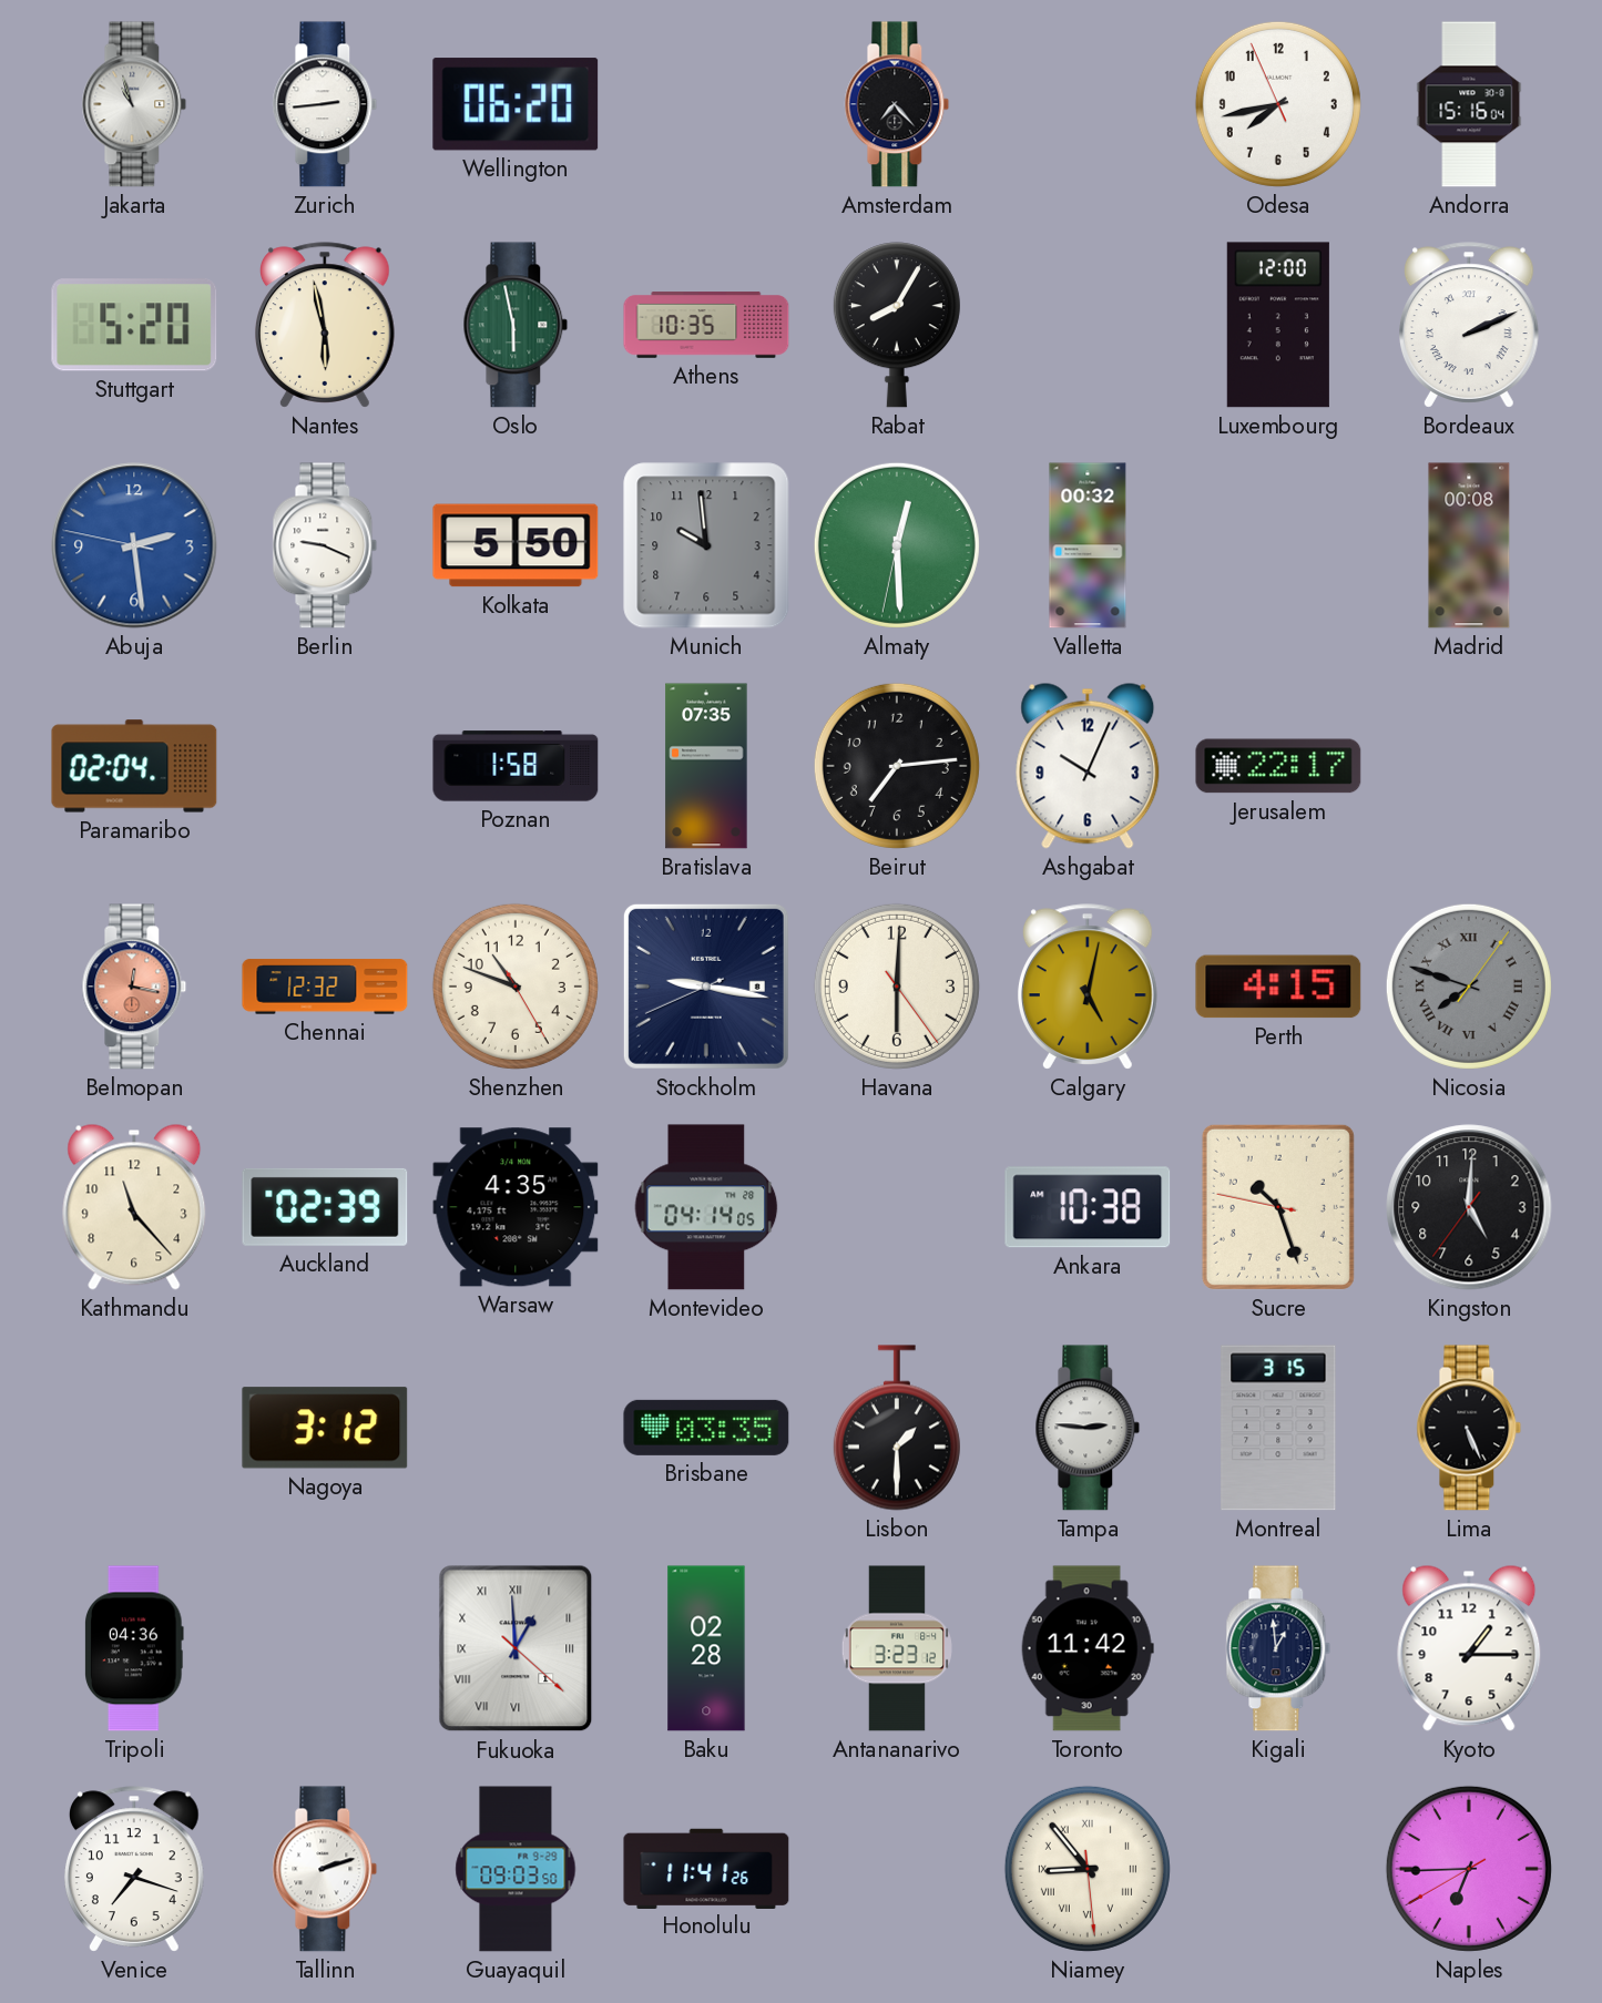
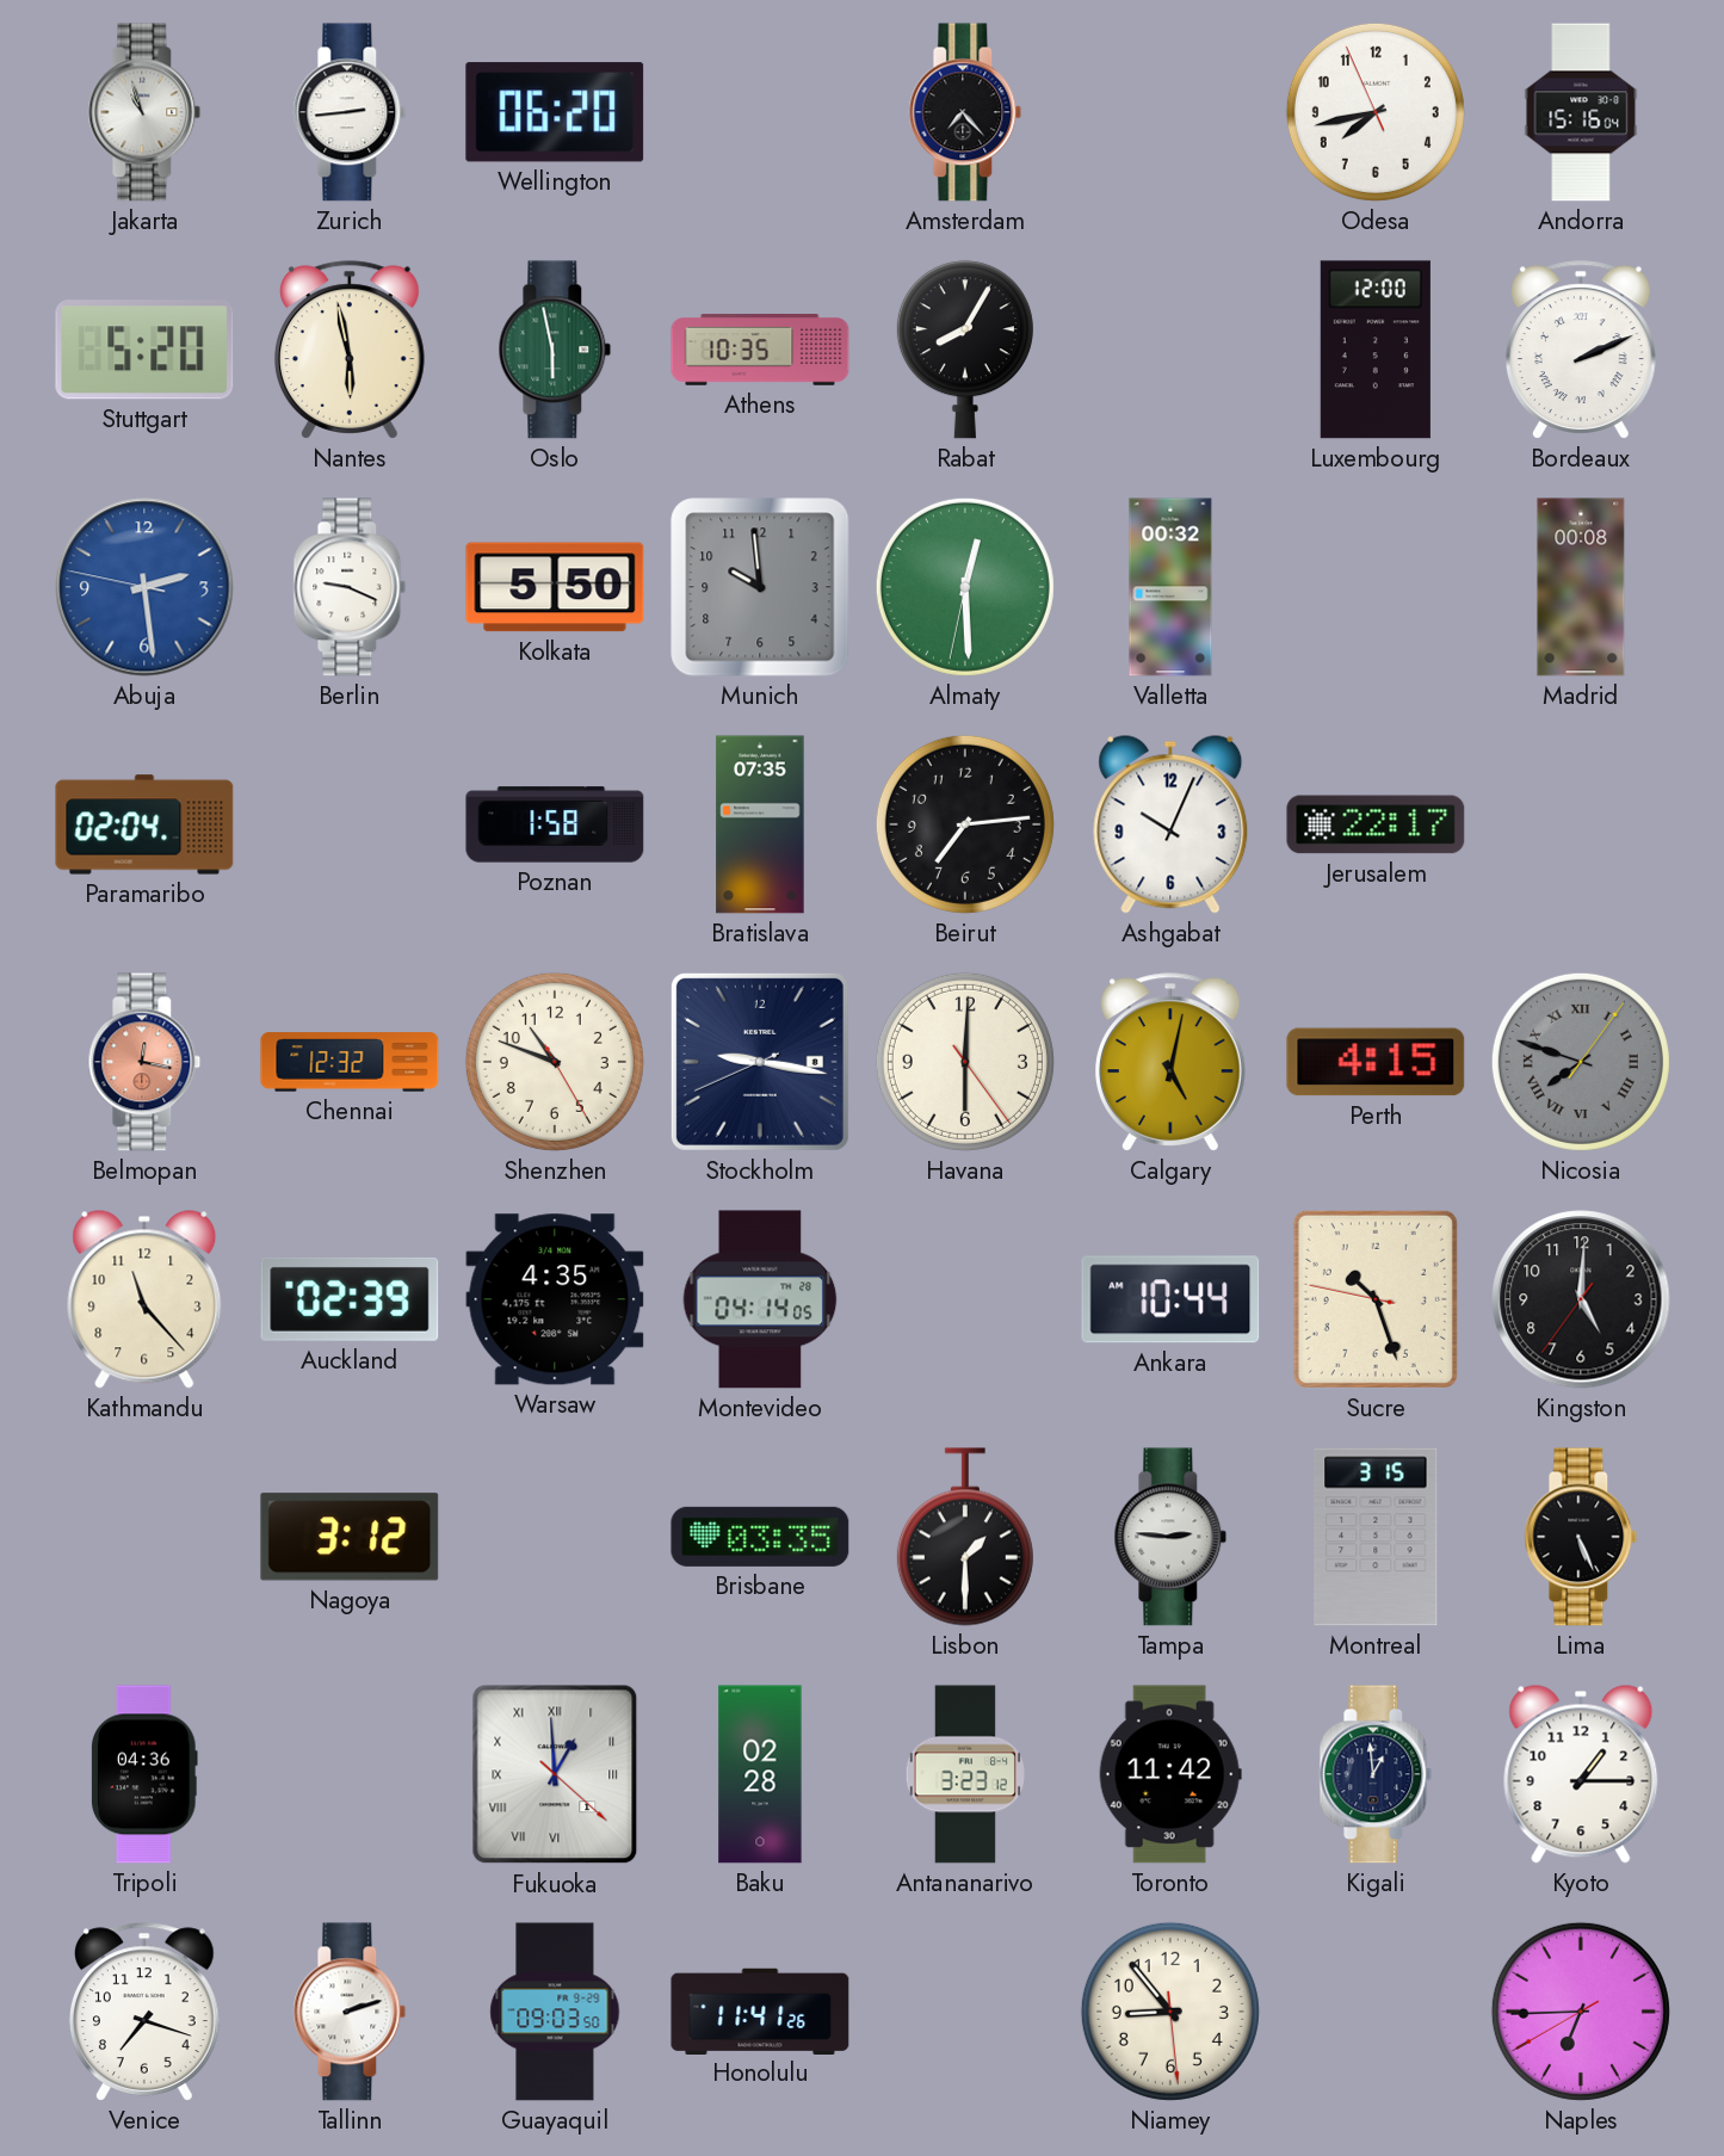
Ankara: 10:38 -> 10:44
Niamey numerals: Roman -> Arabic
